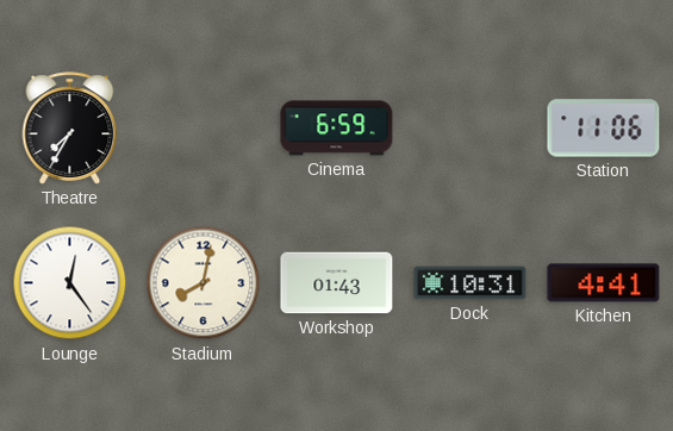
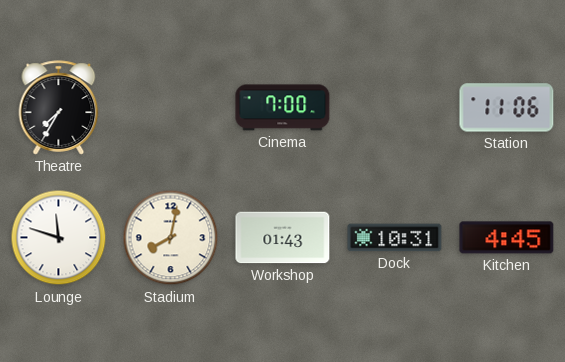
Cinema: 6:59 -> 7:00
Lounge: 12:24 -> 11:48
Kitchen: 4:41 -> 4:45
